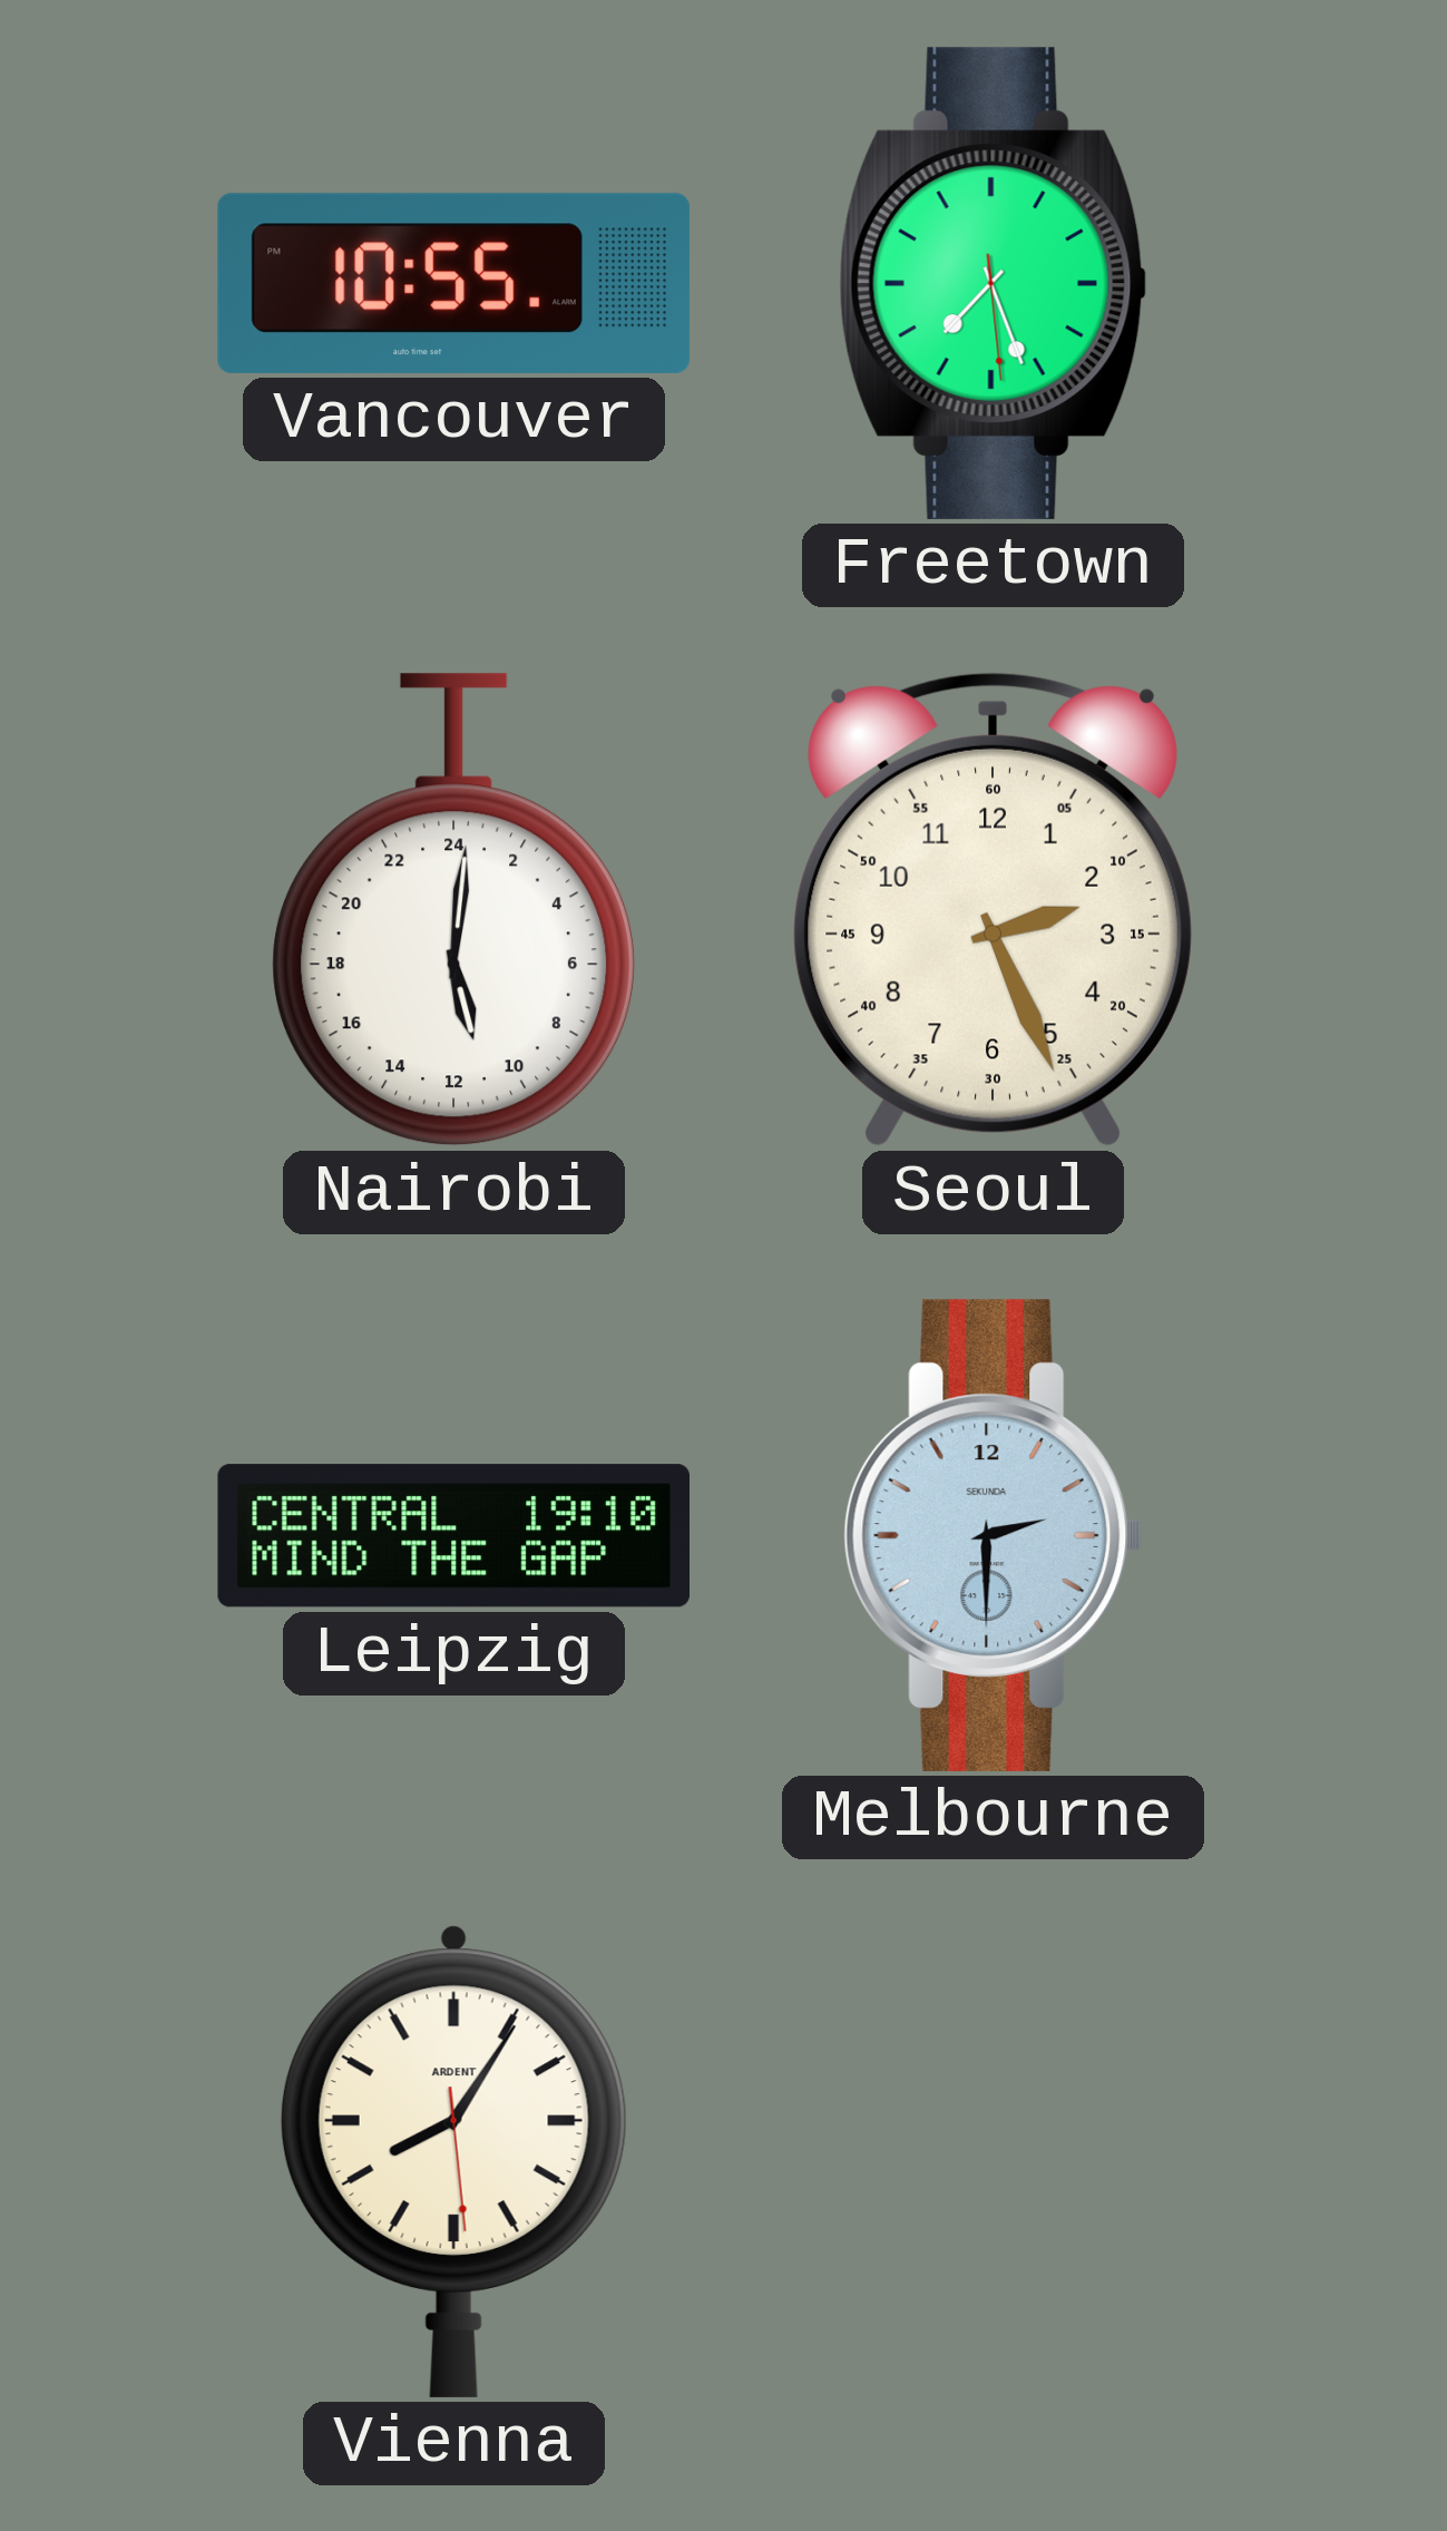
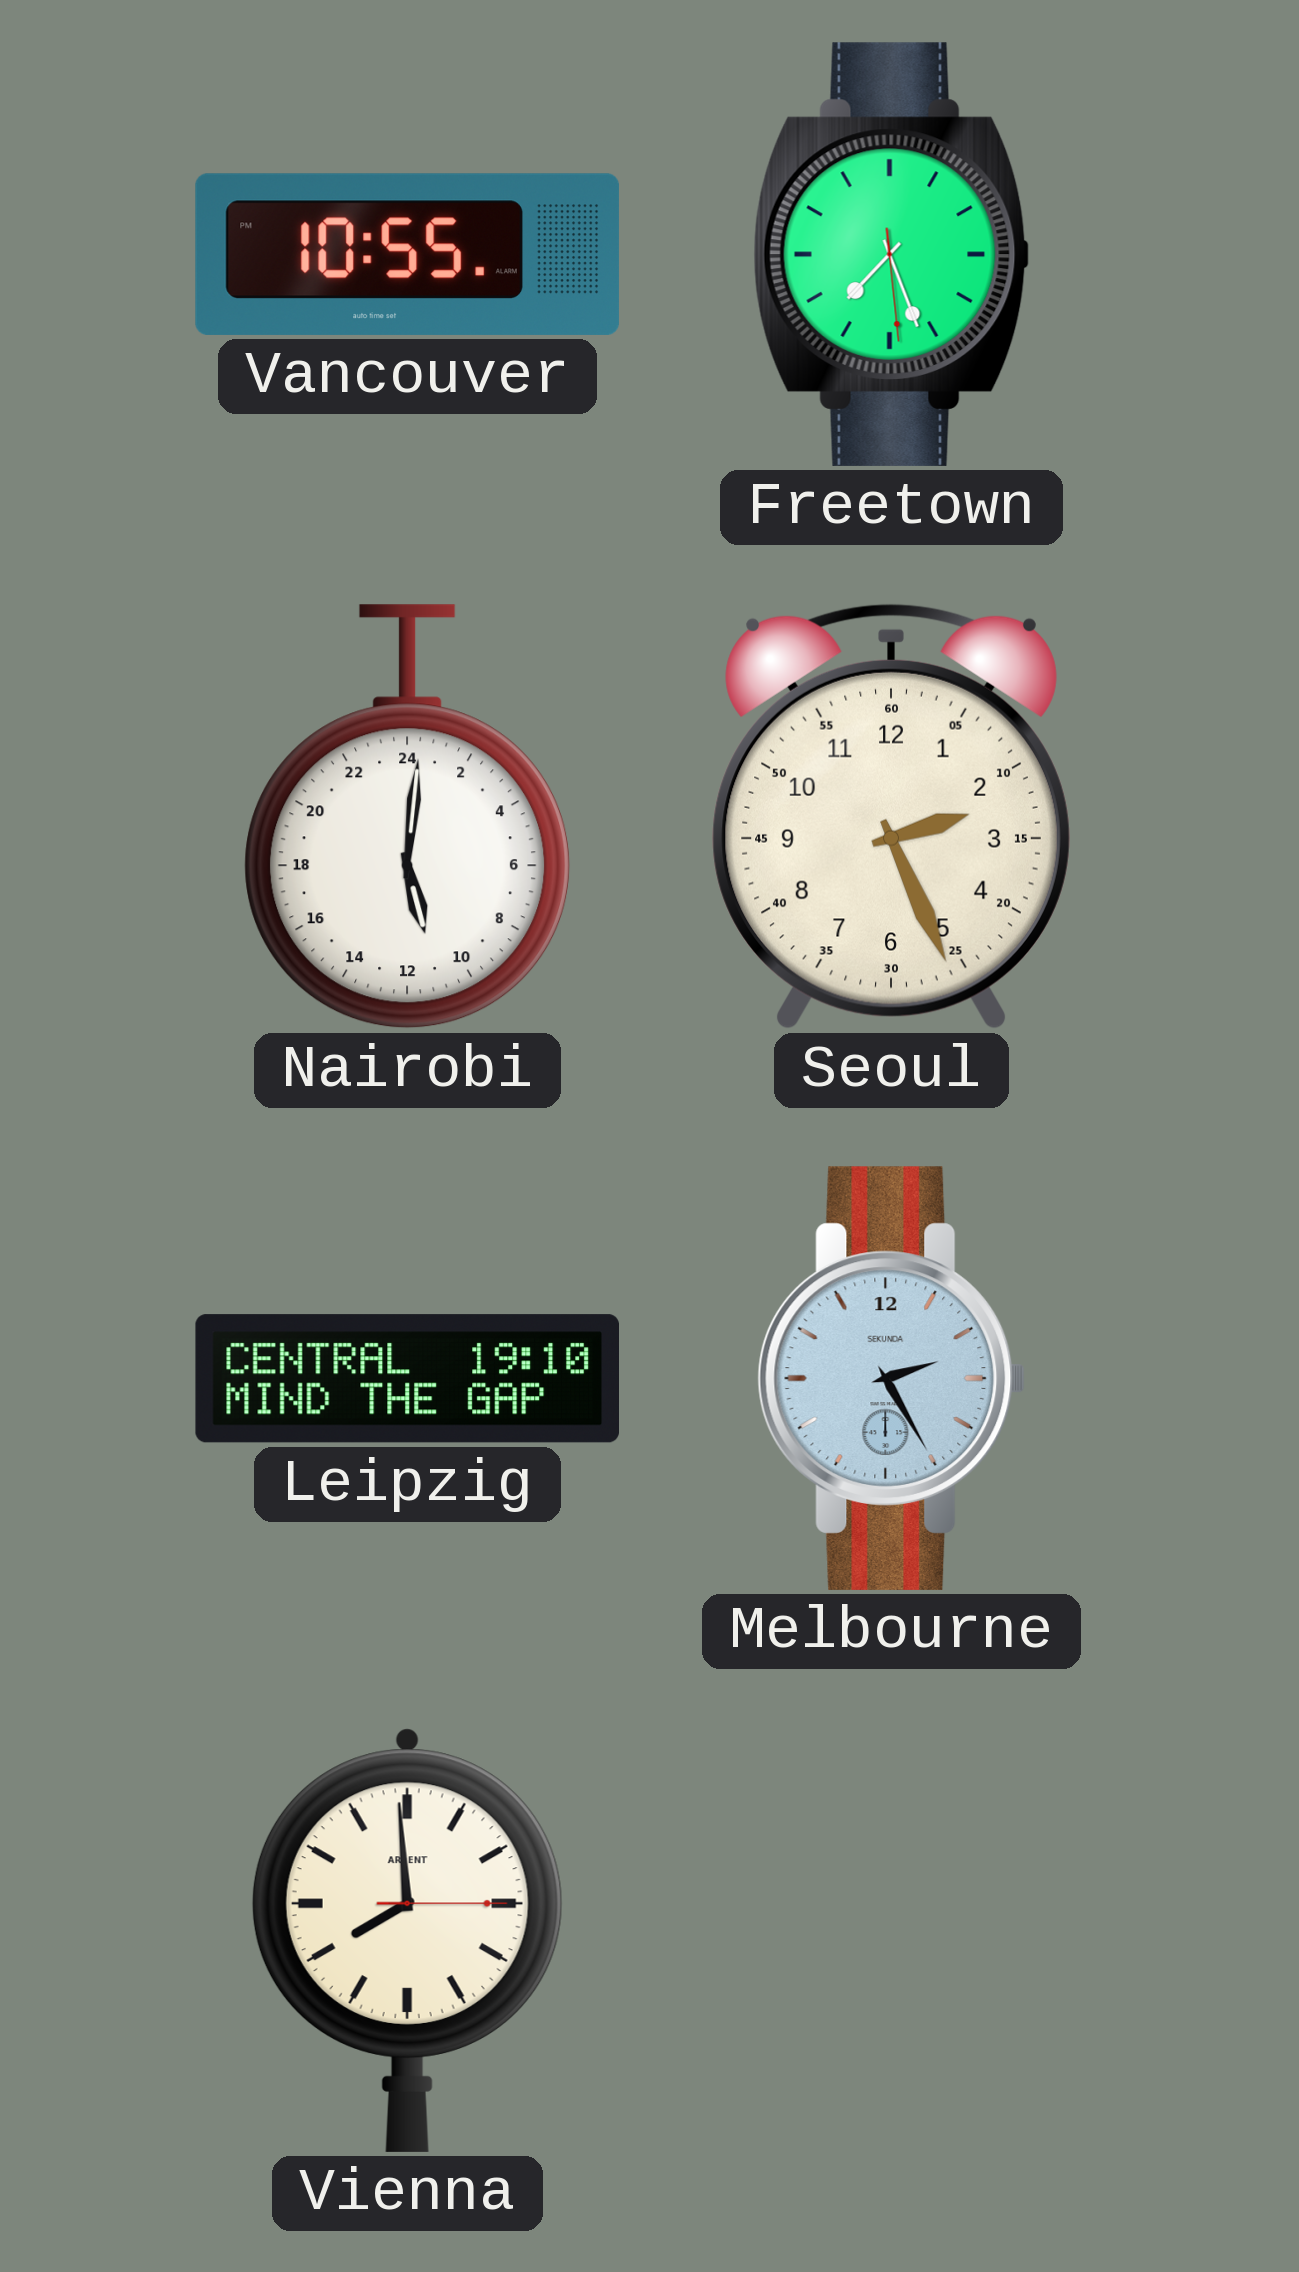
Melbourne: 2:30 -> 2:25
Vienna: 8:05 -> 7:59
